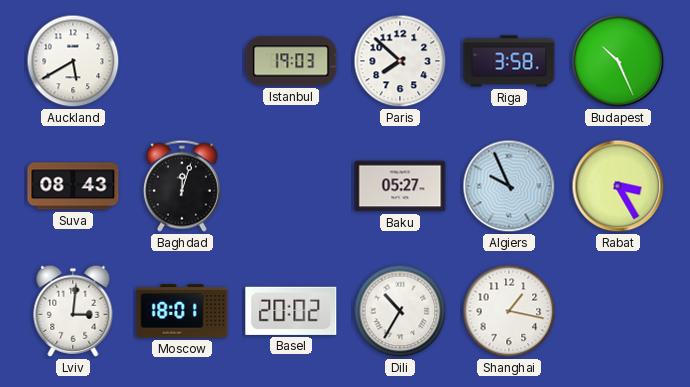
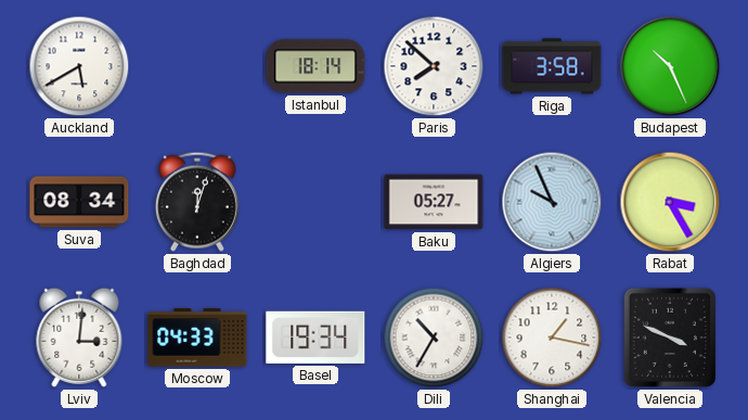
Istanbul: 19:03 -> 18:14
Suva: 08:43 -> 08:34
Moscow: 18:01 -> 04:33
Basel: 20:02 -> 19:34
Valencia: none -> 3:49
